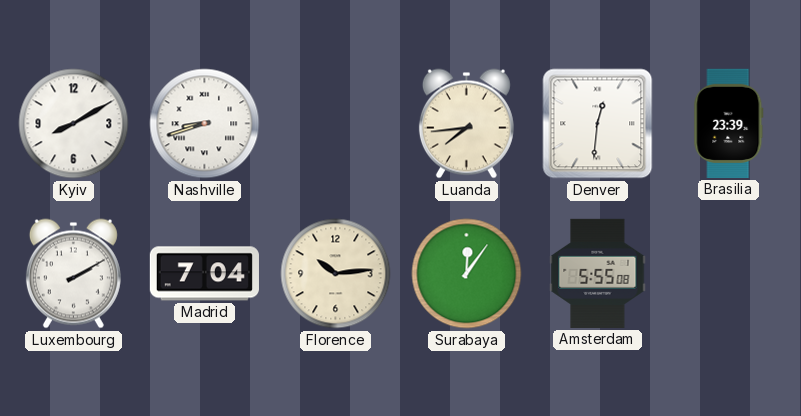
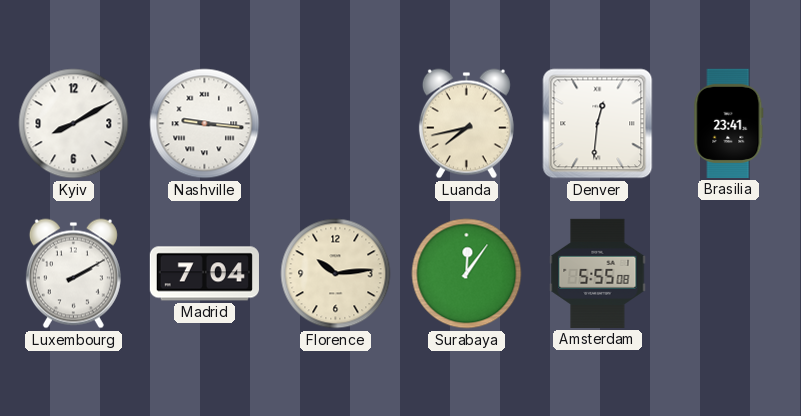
Nashville: 8:42 -> 9:16
Luanda: 7:44 -> 7:43
Brasilia: 23:39 -> 23:41
